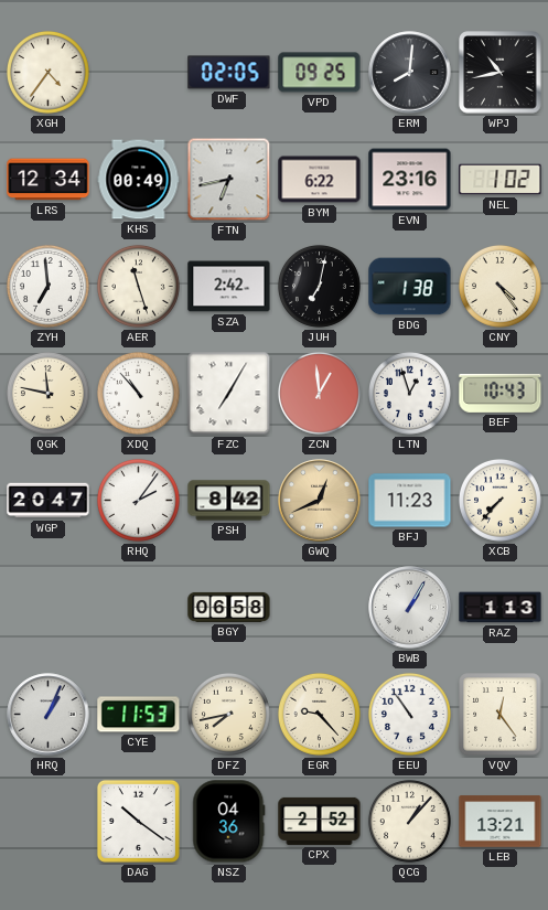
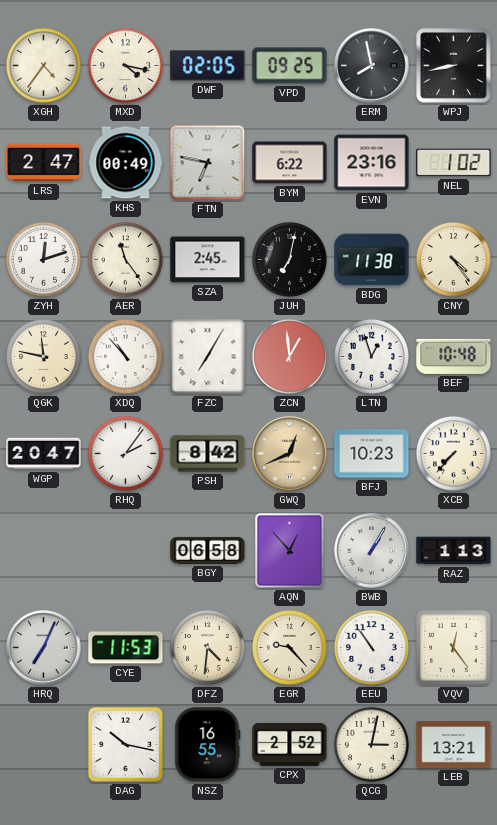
MXD: none -> 4:17
ERM: 8:01 -> 7:58
WPJ: 10:43 -> 8:43
LRS: 12:34 -> 2:47
FTN: 6:43 -> 6:47
ZYH: 6:59 -> 12:12
AER: 11:27 -> 11:24
SZA: 2:42 -> 2:45
BDG: 1:38 -> 11:38
BEF: 10:43 -> 10:48
BFJ: 11:23 -> 10:23
AQN: none -> 12:53
HRQ: 1:04 -> 7:04
DFZ: 7:43 -> 4:31
DAG: 10:21 -> 10:17
NSZ: 04:36 -> 16:55
QCG: 1:07 -> 3:02
